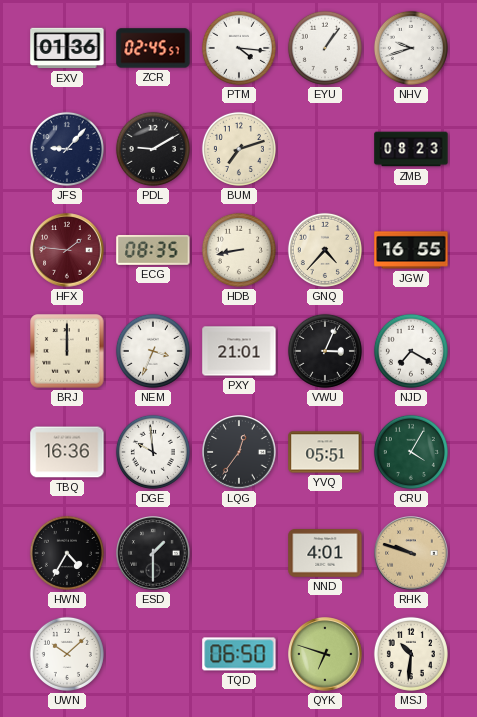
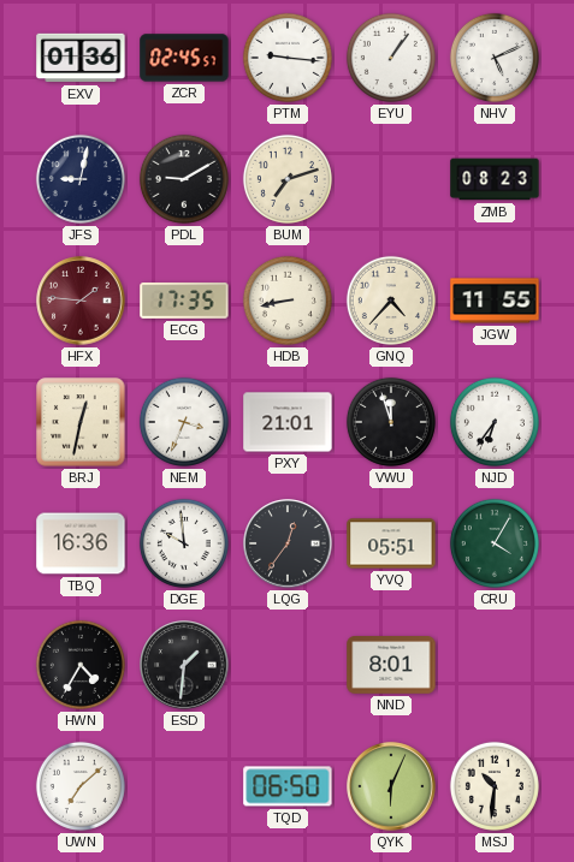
PTM: 4:16 -> 9:16
NHV: 9:42 -> 5:11
JFS: 9:07 -> 9:02
ECG: 08:35 -> 17:35
JGW: 16:55 -> 11:55
BRJ: 12:00 -> 12:32
VWU: 3:04 -> 11:57
NJD: 7:20 -> 6:36
ESD: 1:30 -> 1:31
NND: 4:01 -> 8:01
RHK: 9:48 -> none
UWN: 10:08 -> 7:08
QYK: 6:48 -> 6:04
